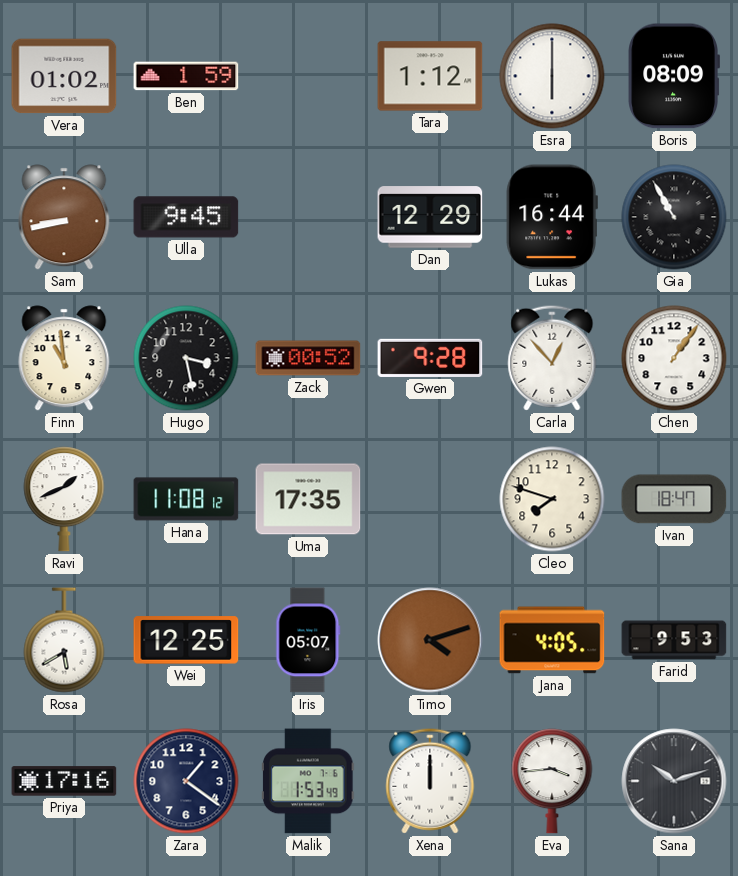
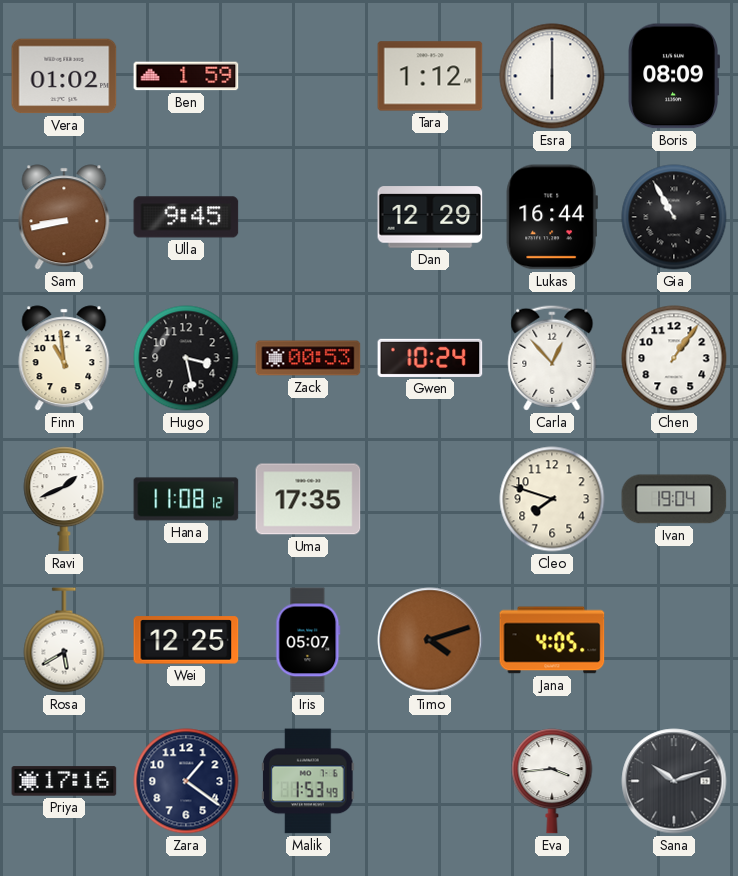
Zack: 00:52 -> 00:53
Gwen: 9:28 -> 10:24
Ivan: 18:47 -> 19:04
Farid: 9:53 -> none
Xena: 12:00 -> none
